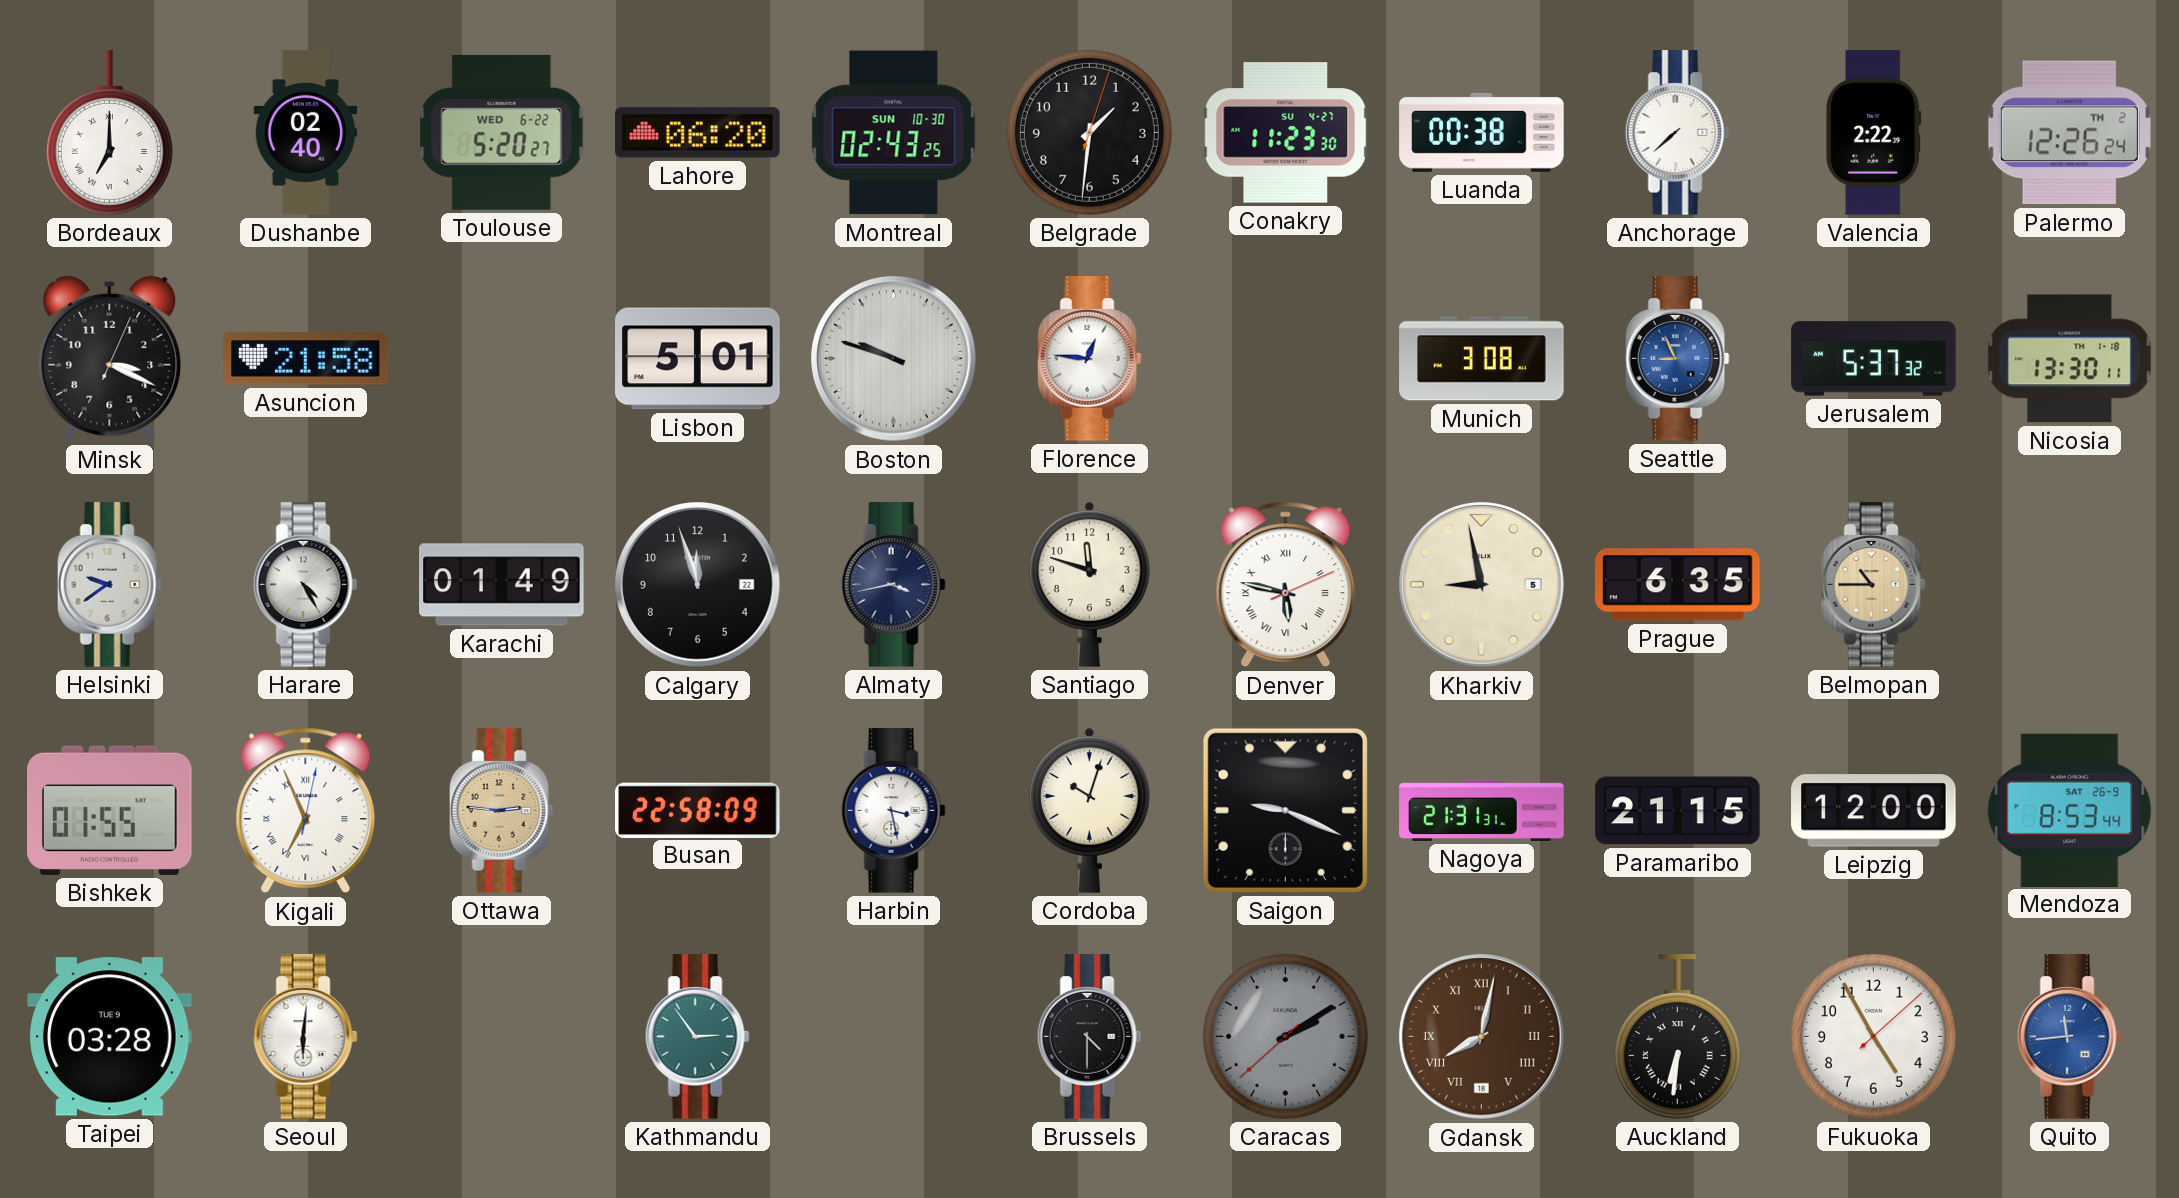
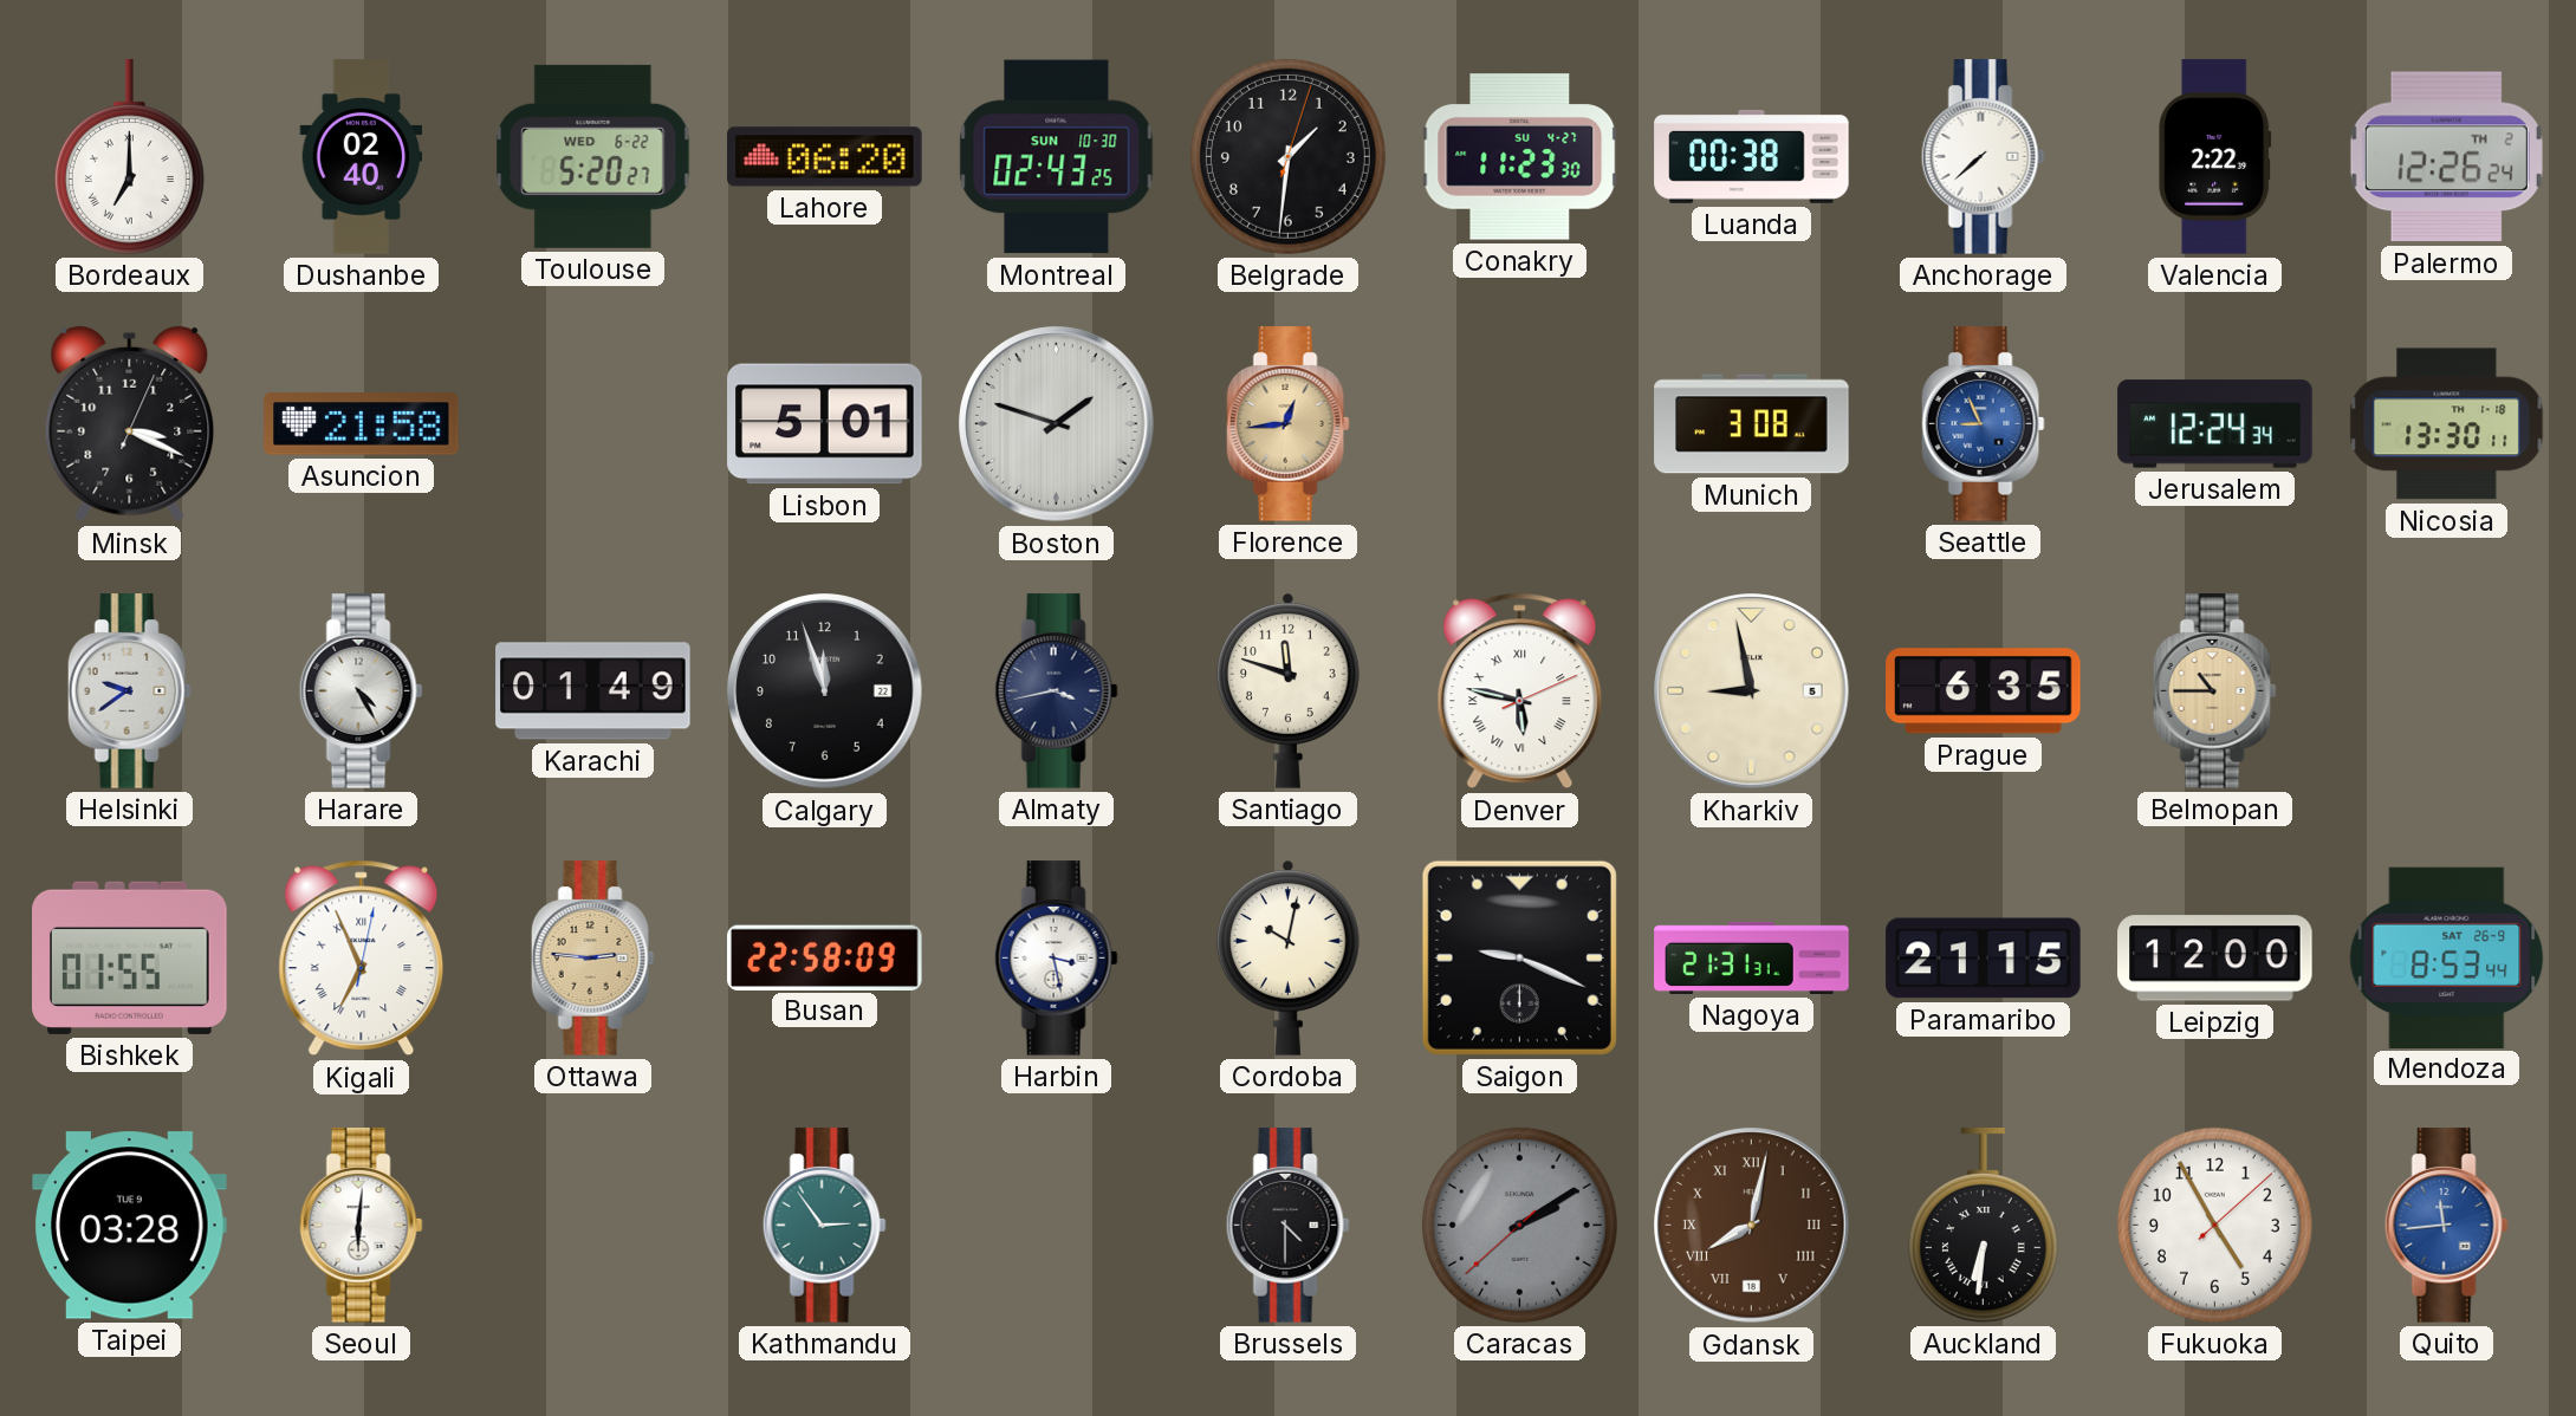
Boston: 9:48 -> 1:48
Florence: 12:46 -> 12:44
Florence dial: white -> champagne
Jerusalem: 5:37 -> 12:24
Cordoba: 10:03 -> 10:02
